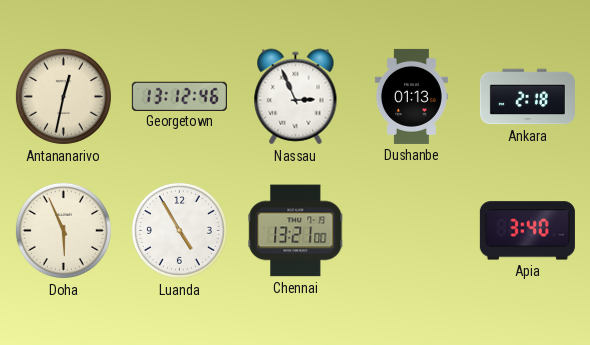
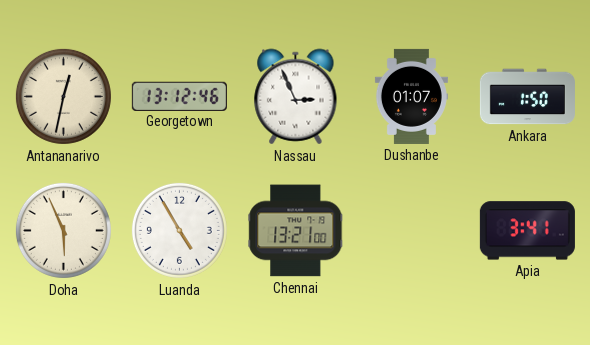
Dushanbe: 01:13 -> 01:07
Ankara: 2:18 -> 1:50
Apia: 3:40 -> 3:41
